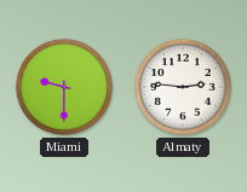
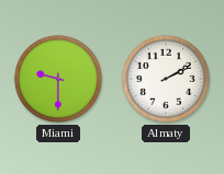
Almaty: 2:46 -> 2:10
